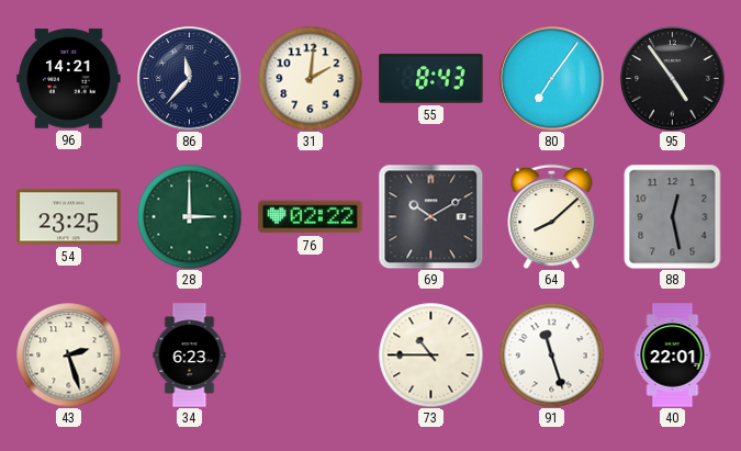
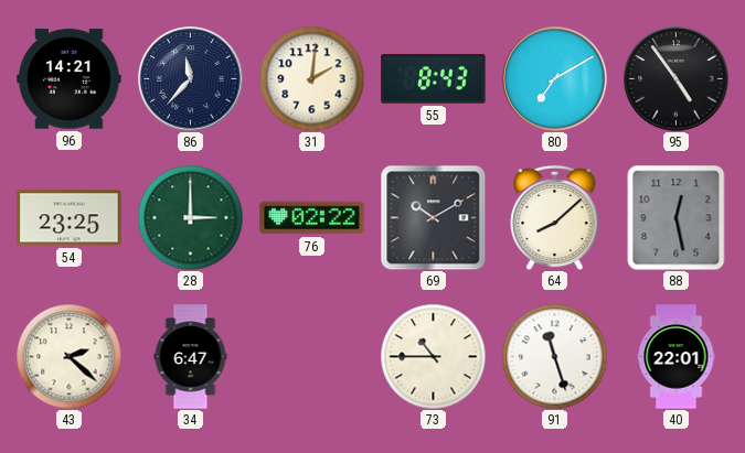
80: 7:06 -> 7:10
43: 2:27 -> 2:22
34: 6:23 -> 6:47
